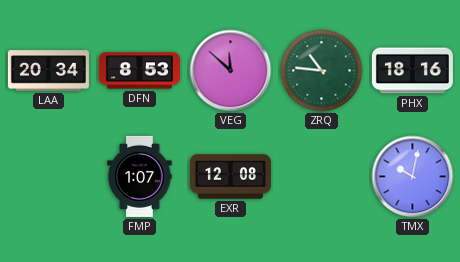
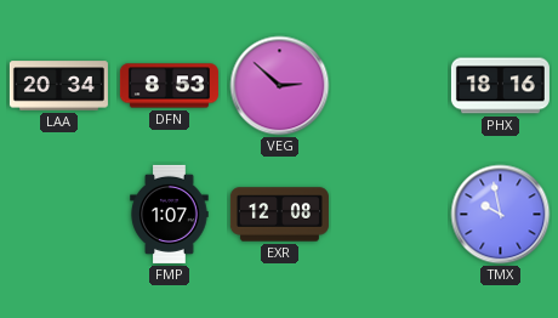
VEG: 11:52 -> 2:52
ZRQ: 10:46 -> none
TMX: 10:02 -> 9:58
